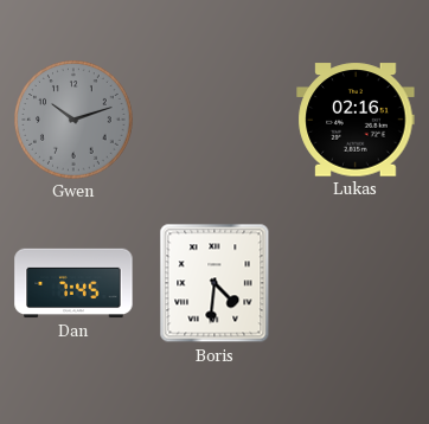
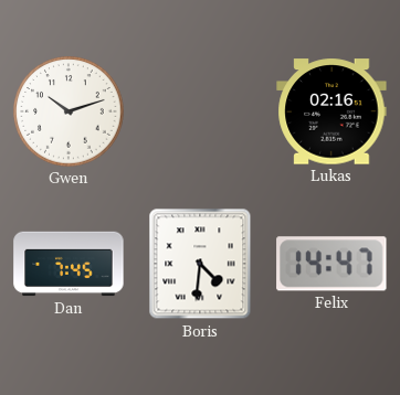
Gwen dial: grey -> white
Felix: none -> 14:47
